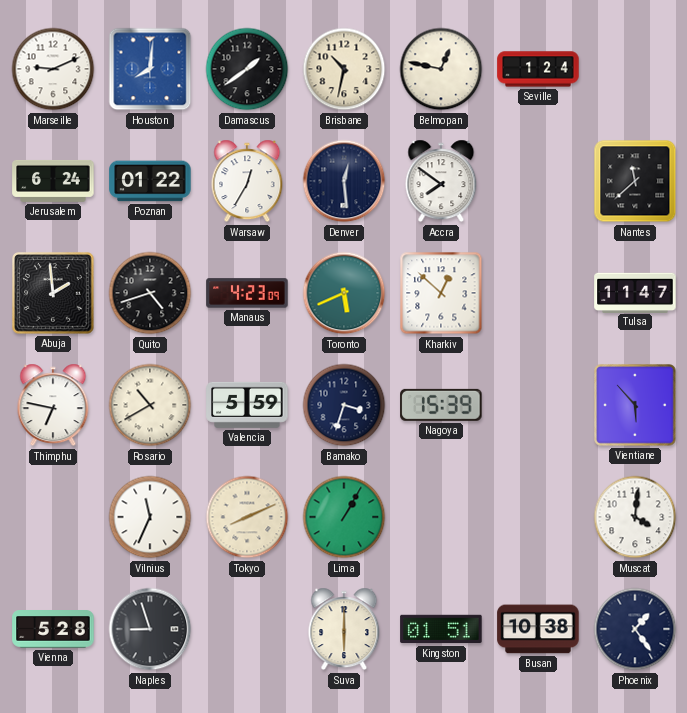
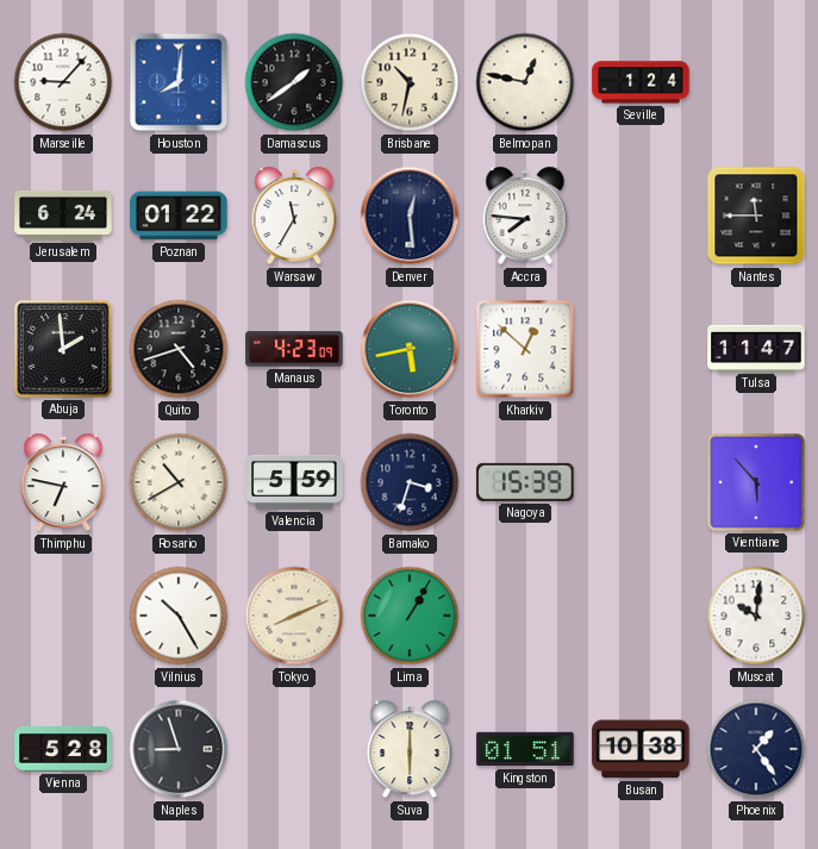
Marseille: 9:11 -> 9:07
Warsaw: 12:35 -> 11:35
Accra: 7:51 -> 7:46
Nantes: 11:38 -> 11:45
Toronto: 5:41 -> 5:43
Vilnius: 11:34 -> 10:25
Muscat: 4:01 -> 10:01
